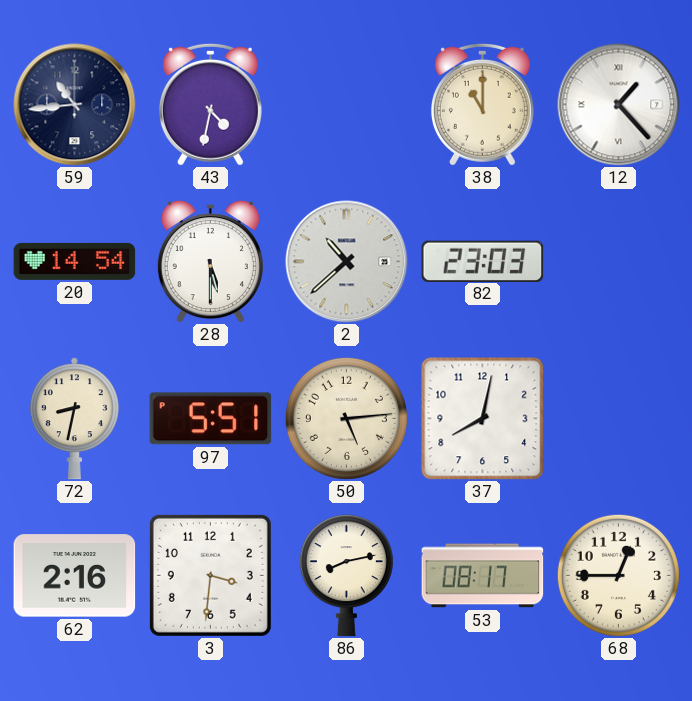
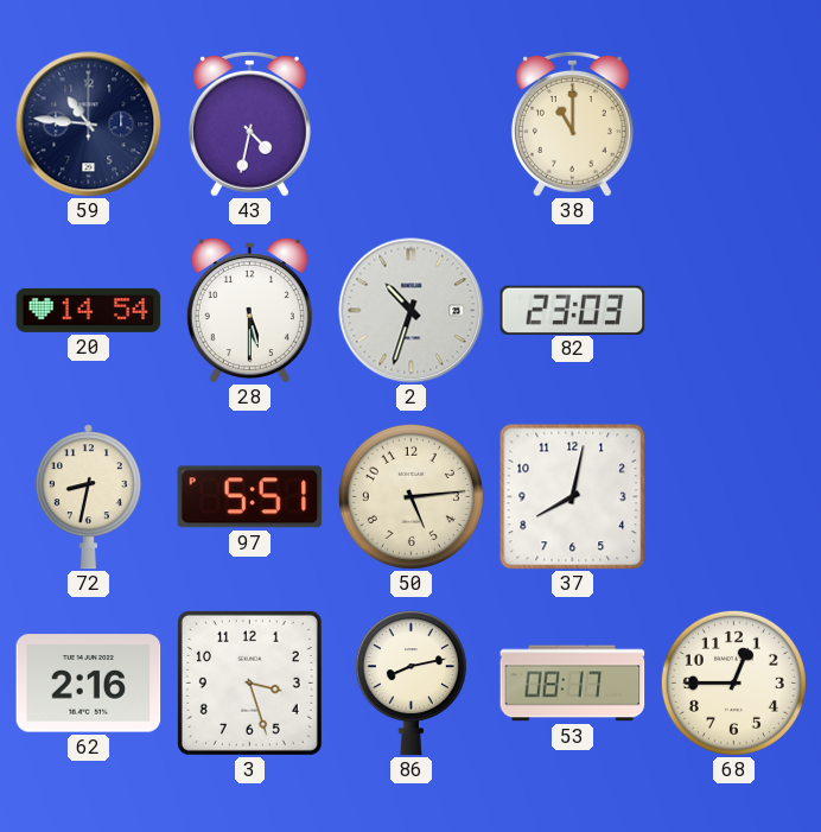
59: 10:44 -> 10:46
12: 1:23 -> none
2: 10:38 -> 10:33
3: 3:31 -> 3:27
